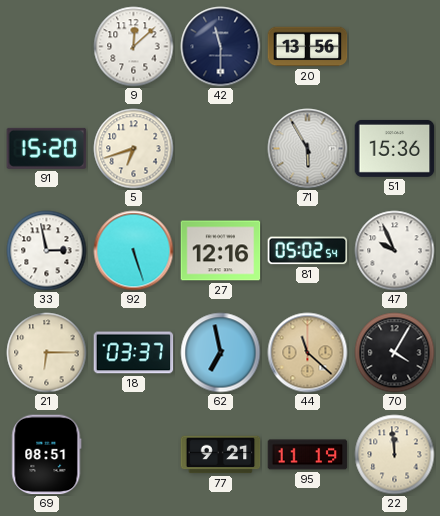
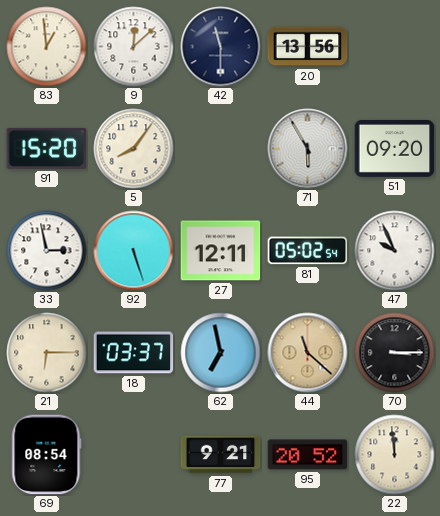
83: none -> 12:59
5: 6:42 -> 8:06
51: 15:36 -> 09:20
27: 12:16 -> 12:11
70: 4:05 -> 3:15
69: 08:51 -> 08:54
95: 11:19 -> 20:52
